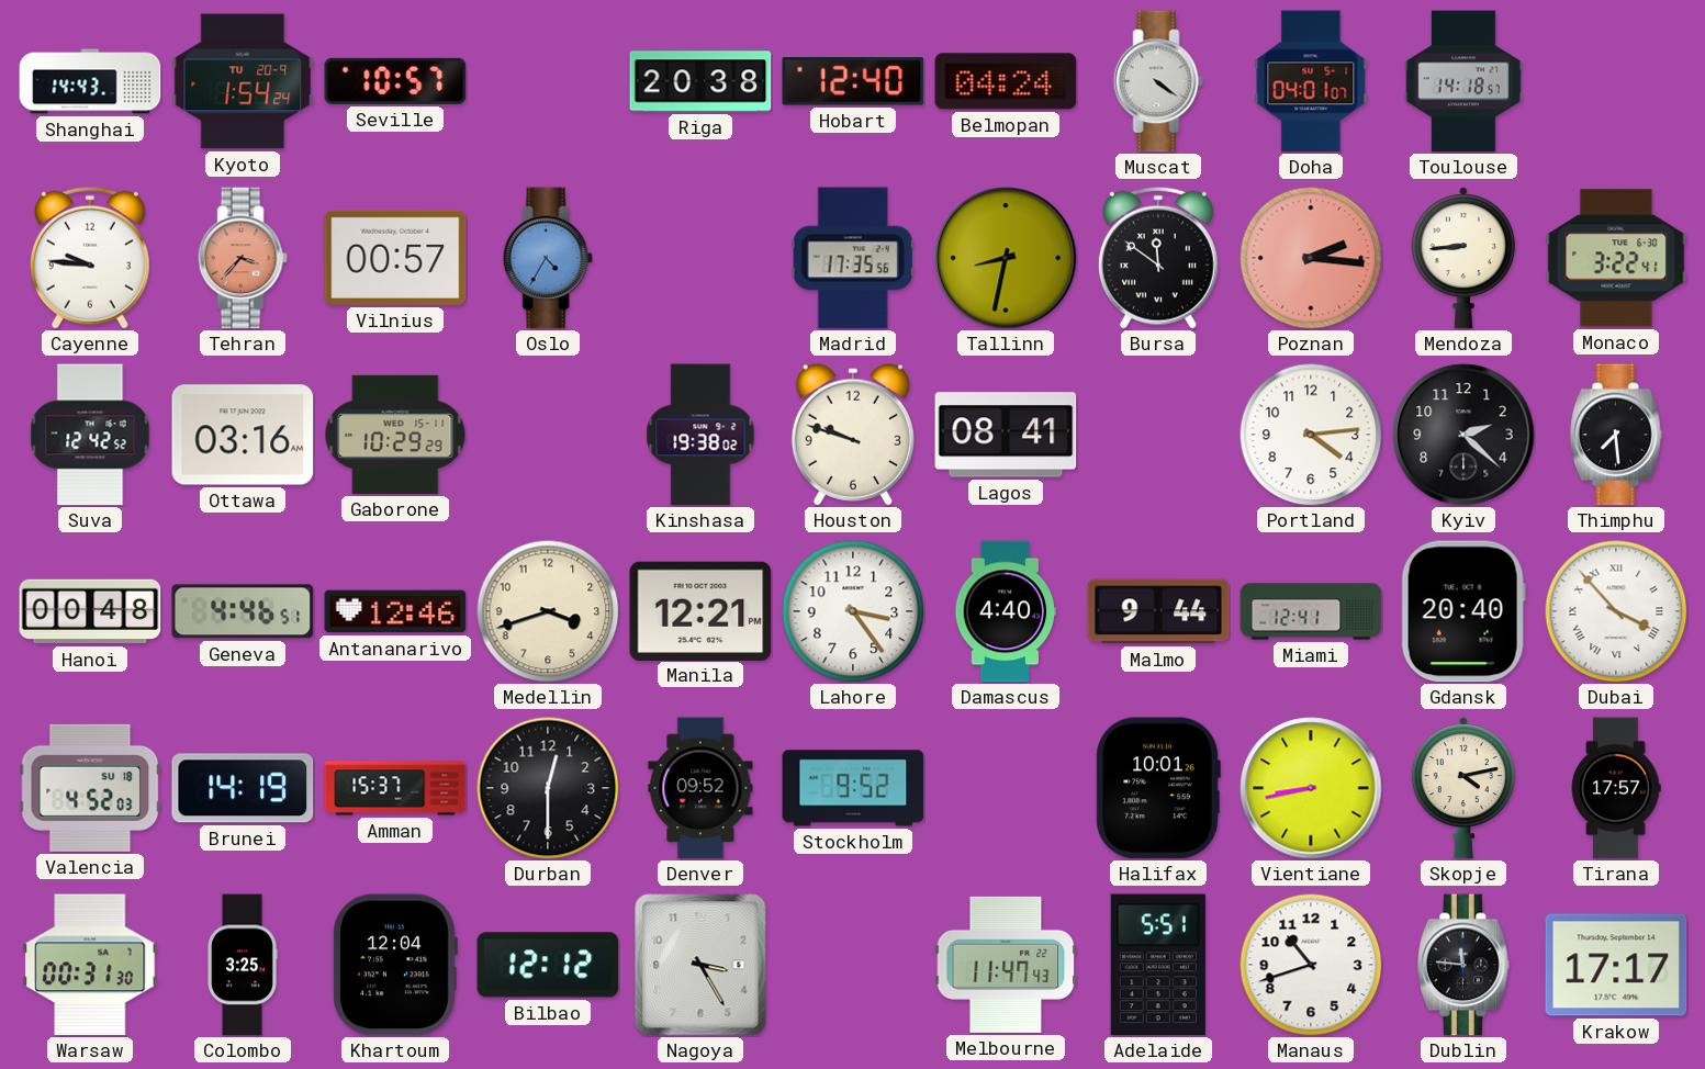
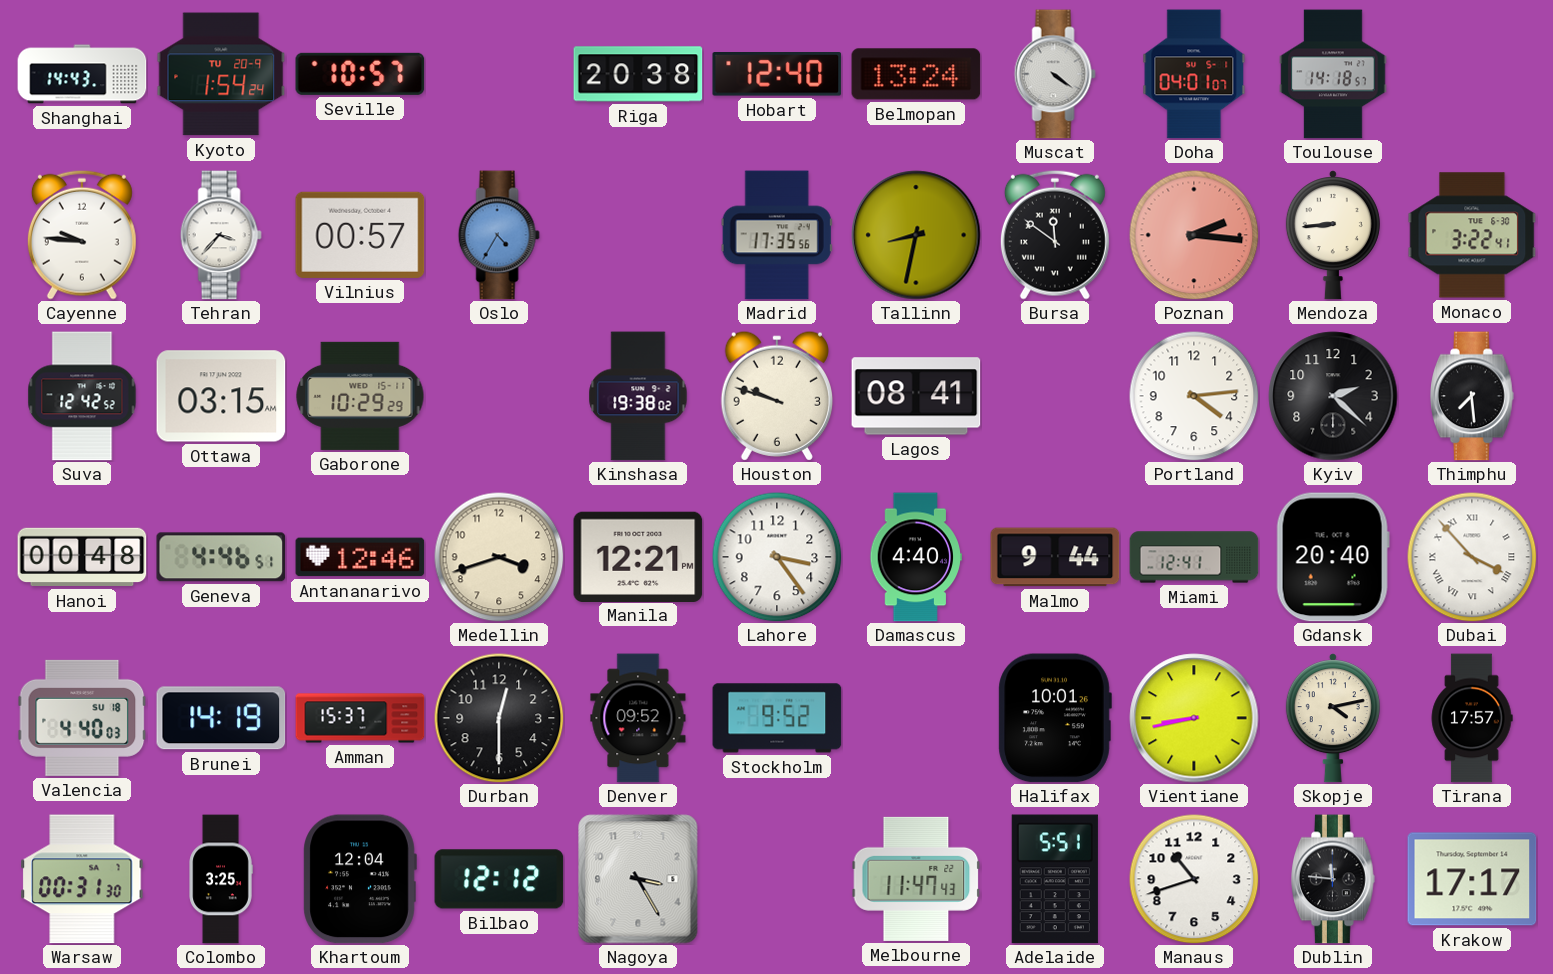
Belmopan: 04:24 -> 13:24
Tehran dial: salmon -> white
Ottawa: 03:16 -> 03:15
Valencia: 4:52 -> 4:40
